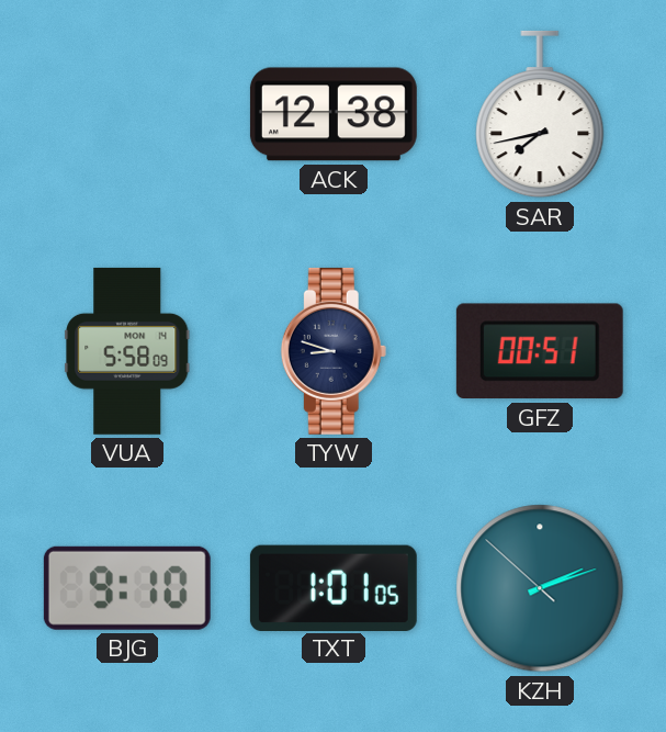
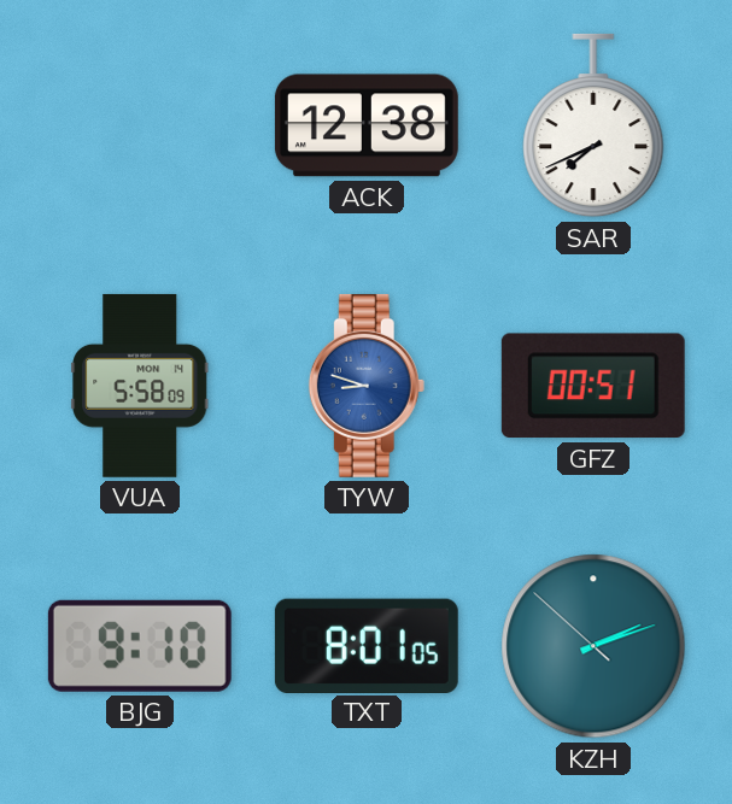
SAR: 7:43 -> 7:41
TYW dial: navy -> blue
TXT: 1:01 -> 8:01
